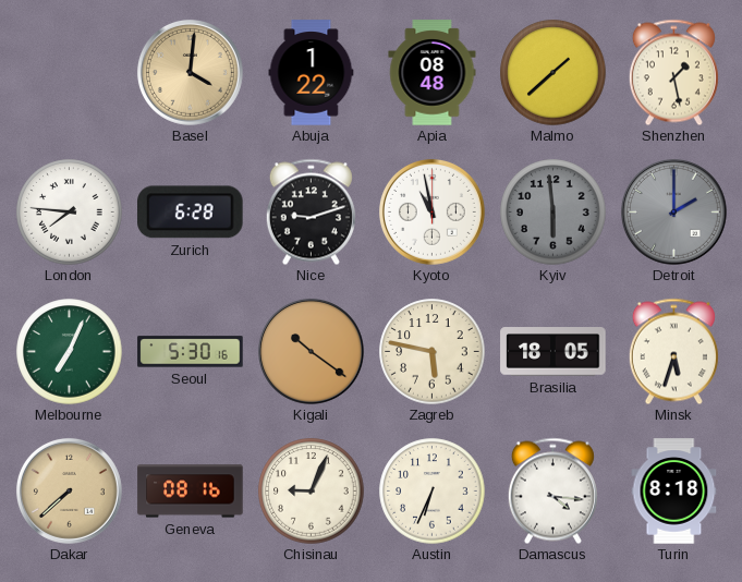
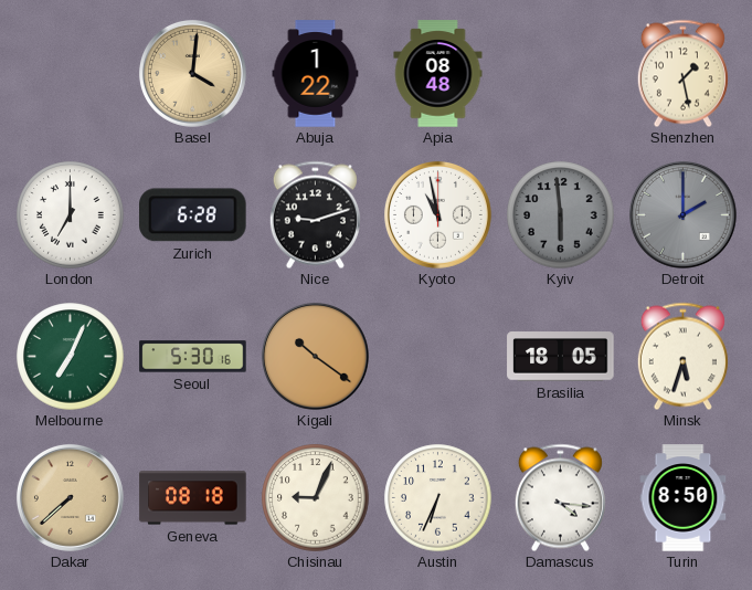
Malmo: 1:38 -> none
London: 7:46 -> 7:00
Zagreb: 5:47 -> none
Geneva: 08:16 -> 08:18
Turin: 8:18 -> 8:50
